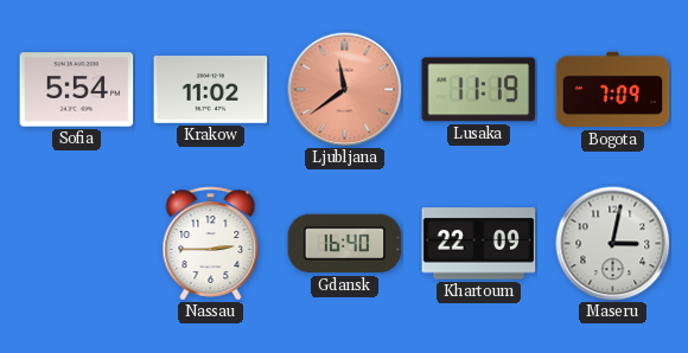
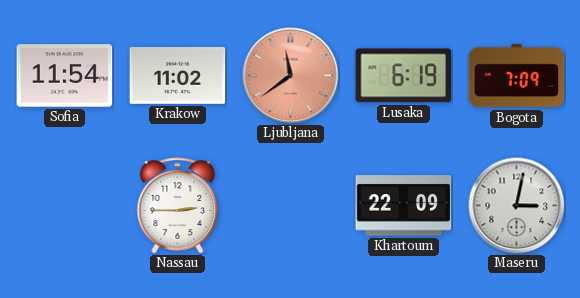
Sofia: 5:54 -> 11:54
Lusaka: 11:19 -> 6:19
Gdansk: 16:40 -> none
